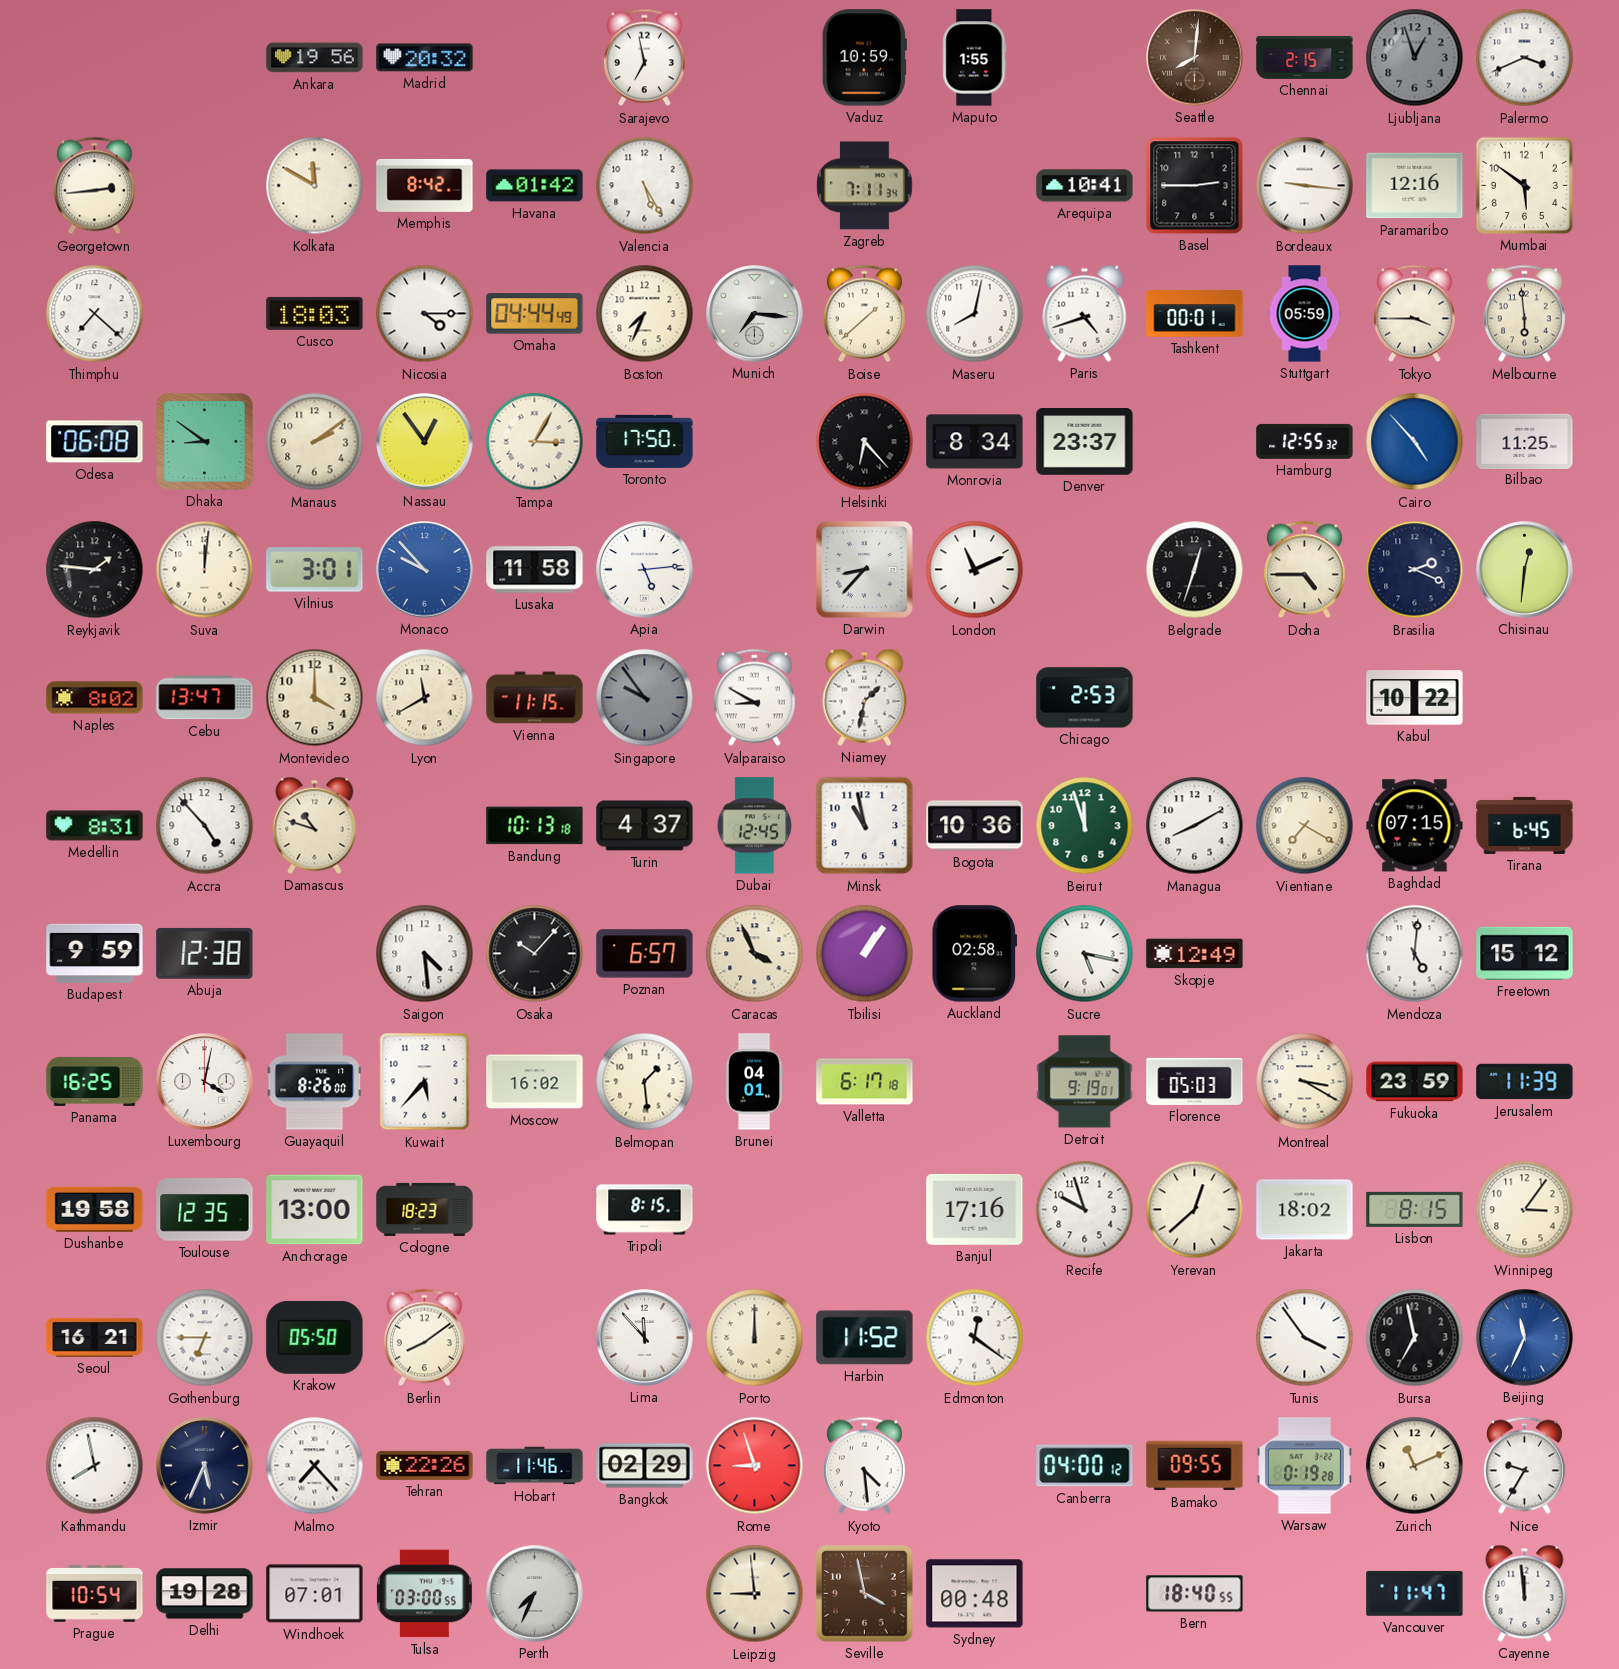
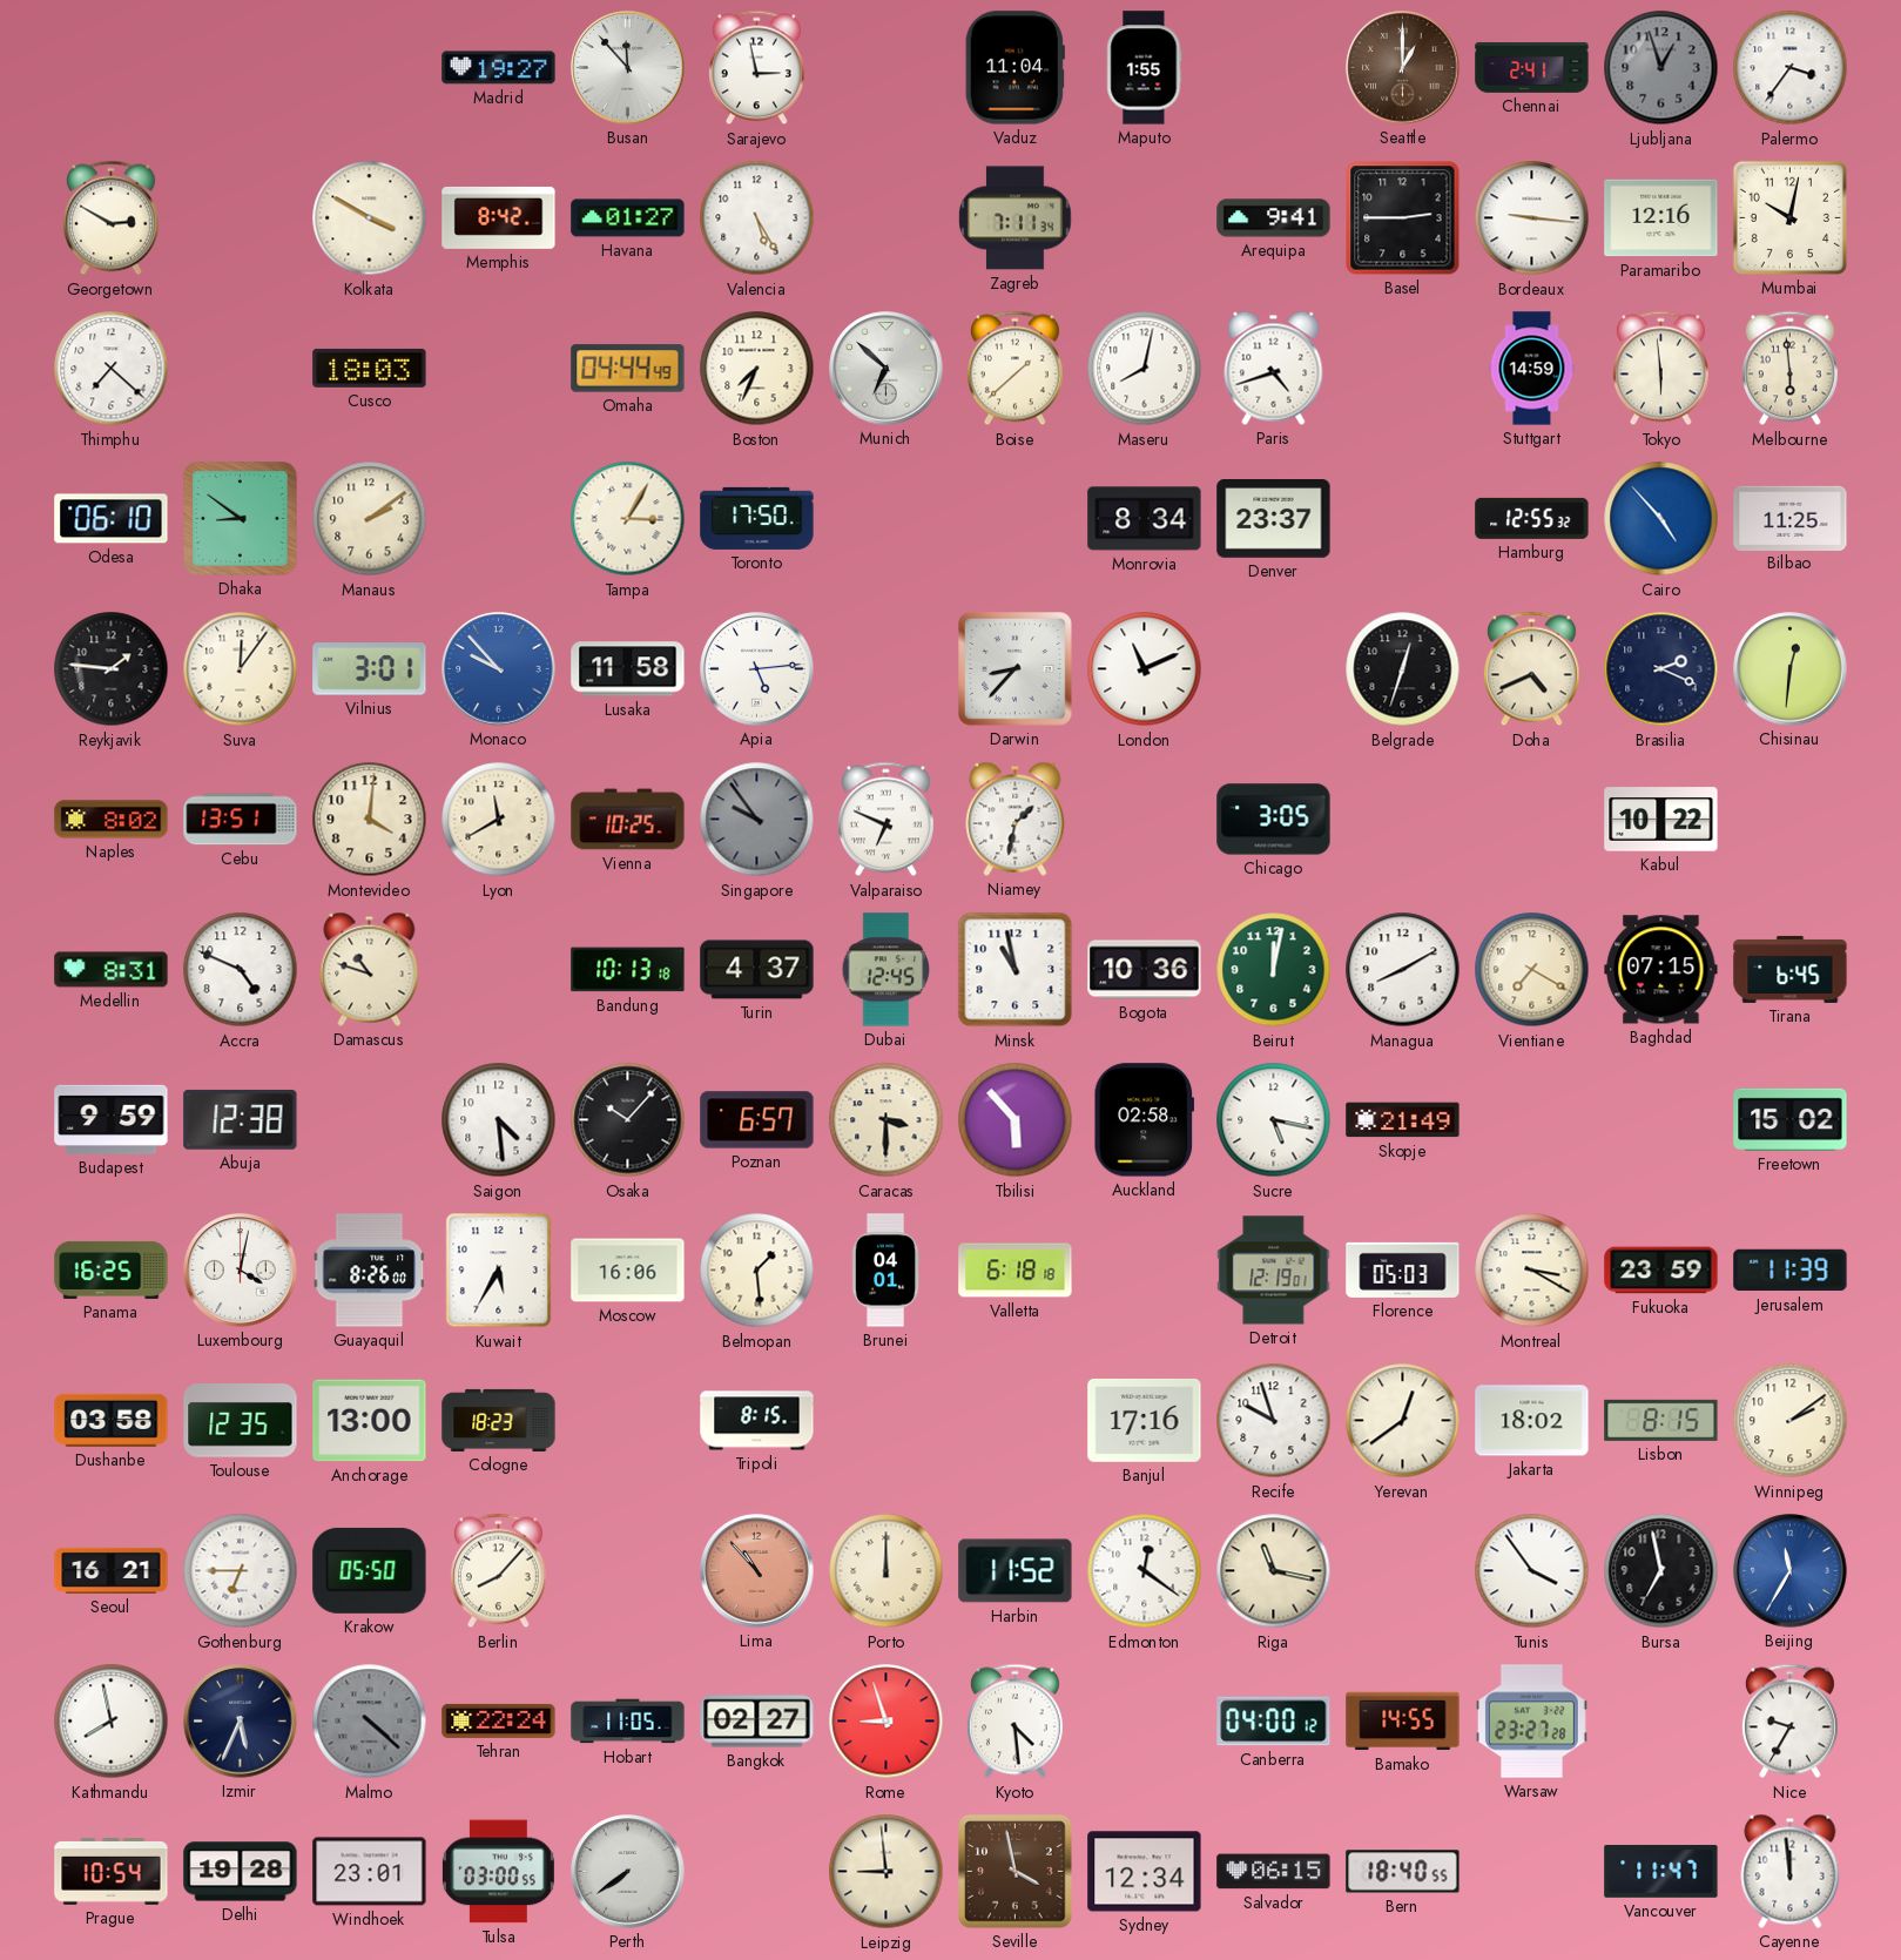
Ankara: 19:56 -> none
Madrid: 20:32 -> 19:27
Busan: none -> 11:53
Sarajevo: 6:58 -> 2:58
Vaduz: 10:59 -> 11:04
Seattle: 8:01 -> 1:00
Chennai: 2:15 -> 2:41
Palermo: 3:41 -> 3:36
Georgetown: 2:44 -> 2:50
Kolkata: 11:50 -> 3:50
Havana: 01:42 -> 01:27
Arequipa: 10:41 -> 9:41
Mumbai: 5:51 -> 10:02
Nicosia: 4:15 -> none
Munich: 7:16 -> 6:52
Tashkent: 00:01 -> none
Stuttgart: 05:59 -> 14:59
Tokyo: 3:45 -> 5:59
Odesa: 06:08 -> 06:10
Nassau: 12:54 -> none
Helsinki: 6:23 -> none
Suva: 12:01 -> 12:06
Doha: 4:45 -> 4:41
Cebu: 13:47 -> 13:51
Montevideo: 4:00 -> 4:01
Vienna: 11:15 -> 10:25
Valparaiso: 8:50 -> 6:49
Chicago: 2:53 -> 3:05
Accra: 4:53 -> 4:49
Beirut: 11:57 -> 12:02
Caracas: 3:56 -> 3:30
Tbilisi: 1:06 -> 5:53
Skopje: 12:49 -> 21:49
Mendoza: 5:01 -> none
Freetown: 15:12 -> 15:02
Kuwait: 5:37 -> 5:35
Moscow: 16:02 -> 16:06
Valletta: 6:17 -> 6:18
Detroit: 9:19 -> 12:19
Dushanbe: 19:58 -> 03:58
Yerevan: 12:38 -> 12:39
Winnipeg: 3:06 -> 2:09
Berlin: 8:09 -> 8:07
Lima: 11:53 -> 10:53
Lima dial: white -> salmon
Riga: none -> 11:17
Beijing: 11:34 -> 11:35
Malmo: 7:23 -> 4:22
Malmo dial: white -> grey
Tehran: 22:26 -> 22:24
Hobart: 11:46 -> 11:05
Bangkok: 02:29 -> 02:27
Bamako: 09:55 -> 14:55
Warsaw: 0:19 -> 23:27
Zurich: 11:11 -> none
Windhoek: 07:01 -> 23:01
Perth: 7:34 -> 7:39
Sydney: 00:48 -> 12:34
Salvador: none -> 06:15
